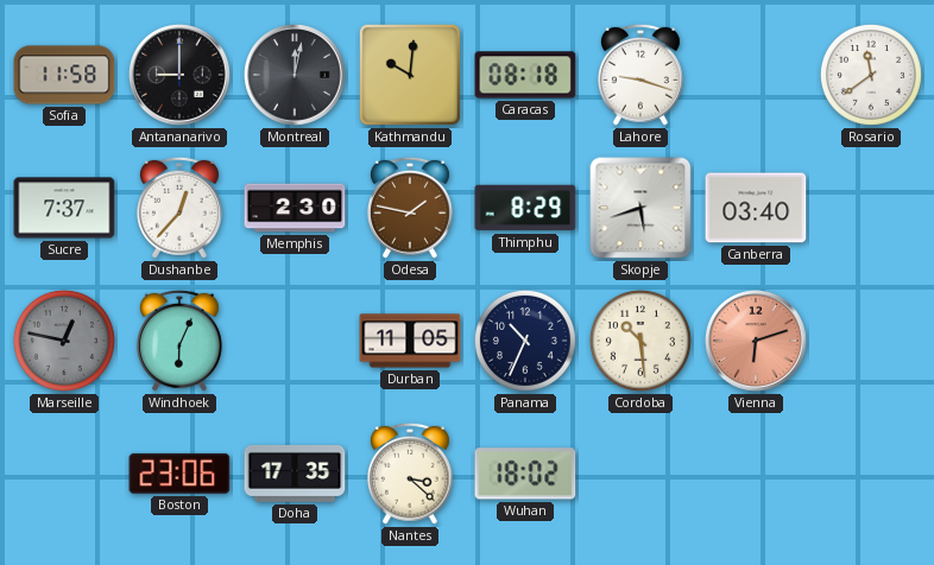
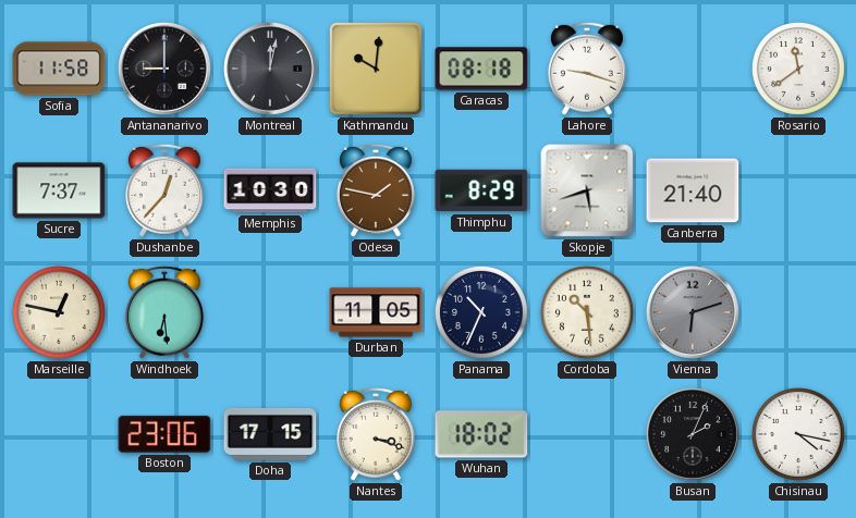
Memphis: 2:30 -> 10:30
Canberra: 03:40 -> 21:40
Marseille dial: grey -> cream
Windhoek: 6:04 -> 6:29
Vienna dial: salmon -> grey
Doha: 17:35 -> 17:15
Nantes: 3:22 -> 3:18
Busan: none -> 2:04
Chisinau: none -> 4:17
